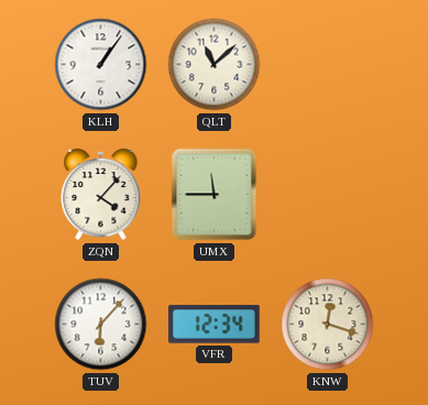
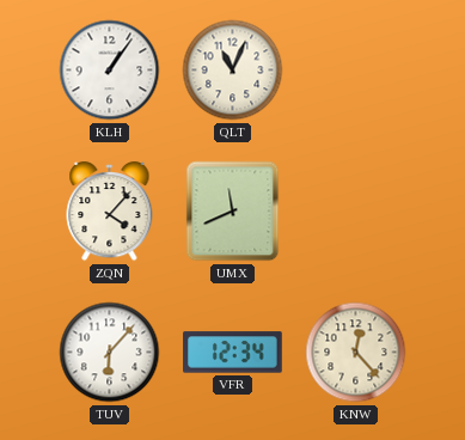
QLT: 11:08 -> 11:04
UMX: 11:45 -> 11:41
KNW: 12:18 -> 12:23
